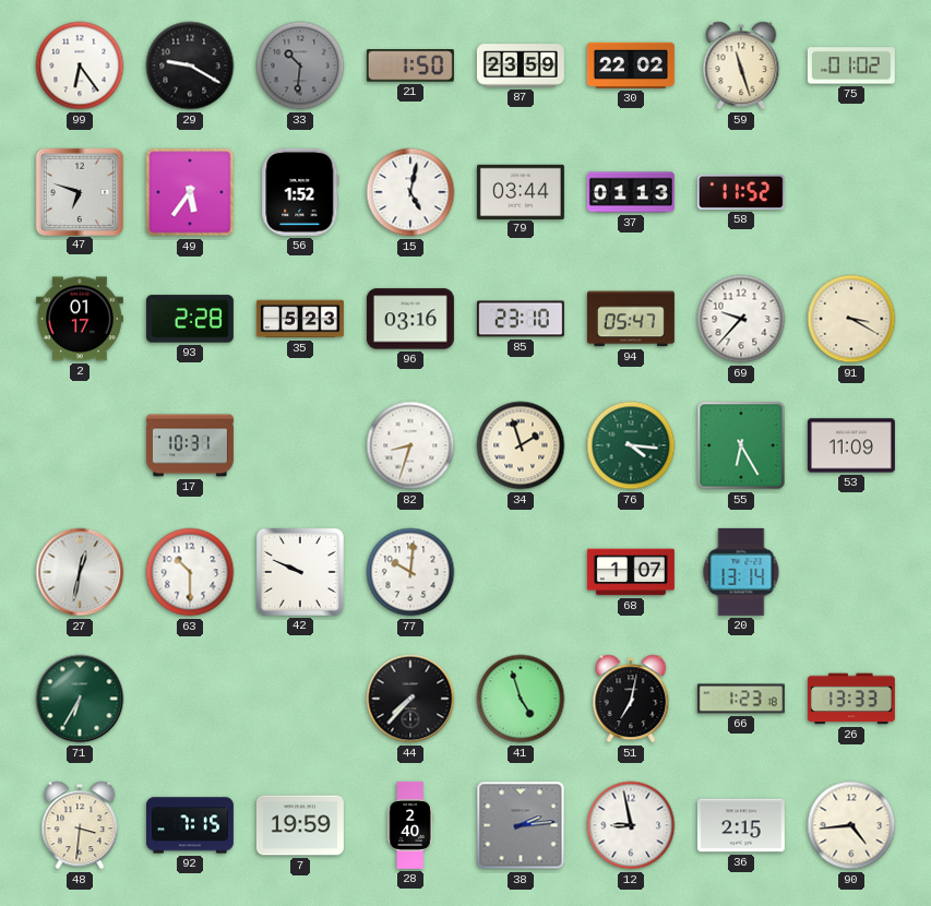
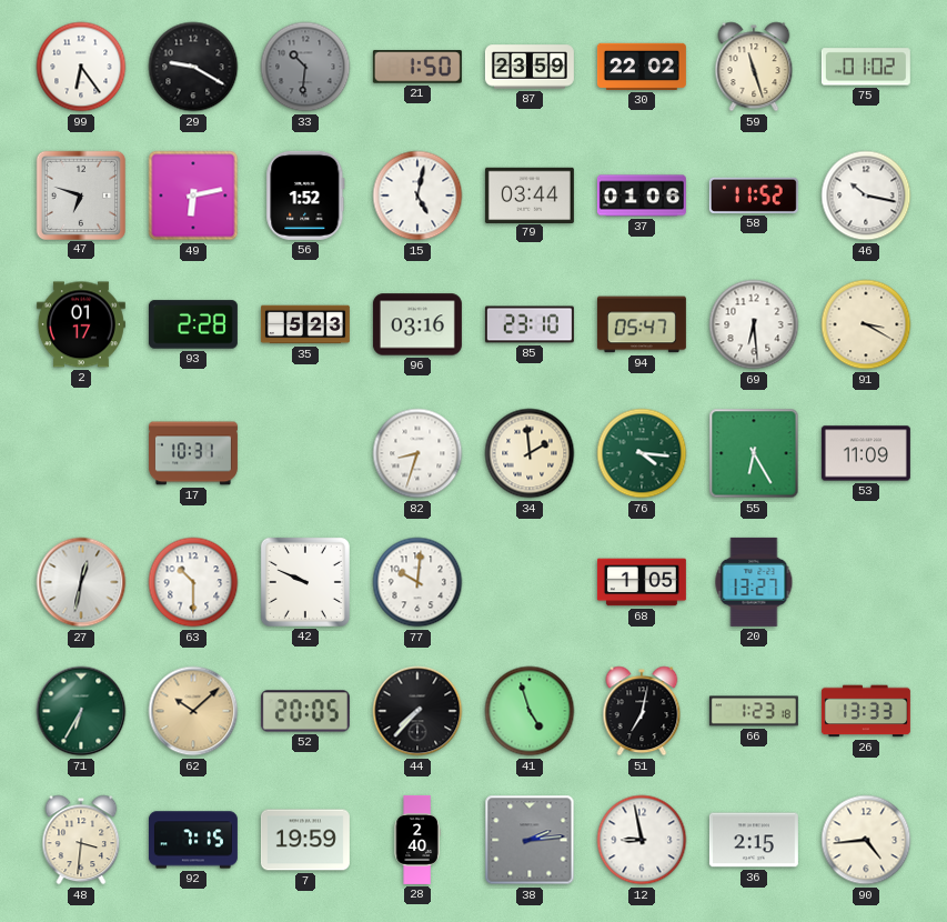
49: 5:36 -> 6:13
37: 01:13 -> 01:06
46: none -> 10:17
69: 9:37 -> 6:29
34: 1:57 -> 1:59
68: 1:07 -> 1:05
20: 13:14 -> 13:27
62: none -> 10:08
52: none -> 20:05
